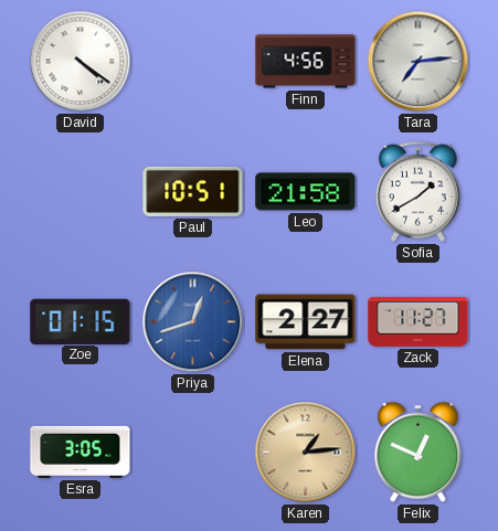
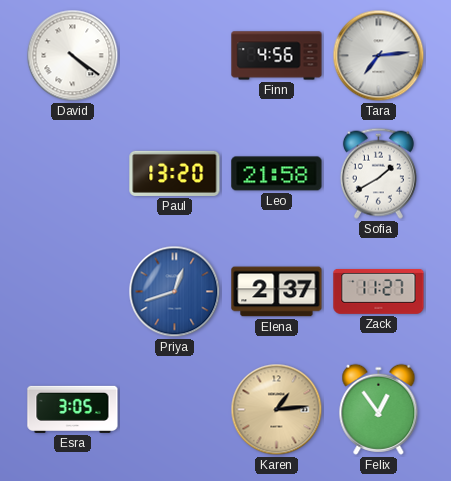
Paul: 10:51 -> 13:20
Zoe: 01:15 -> none
Elena: 2:27 -> 2:37
Felix: 12:49 -> 12:54
